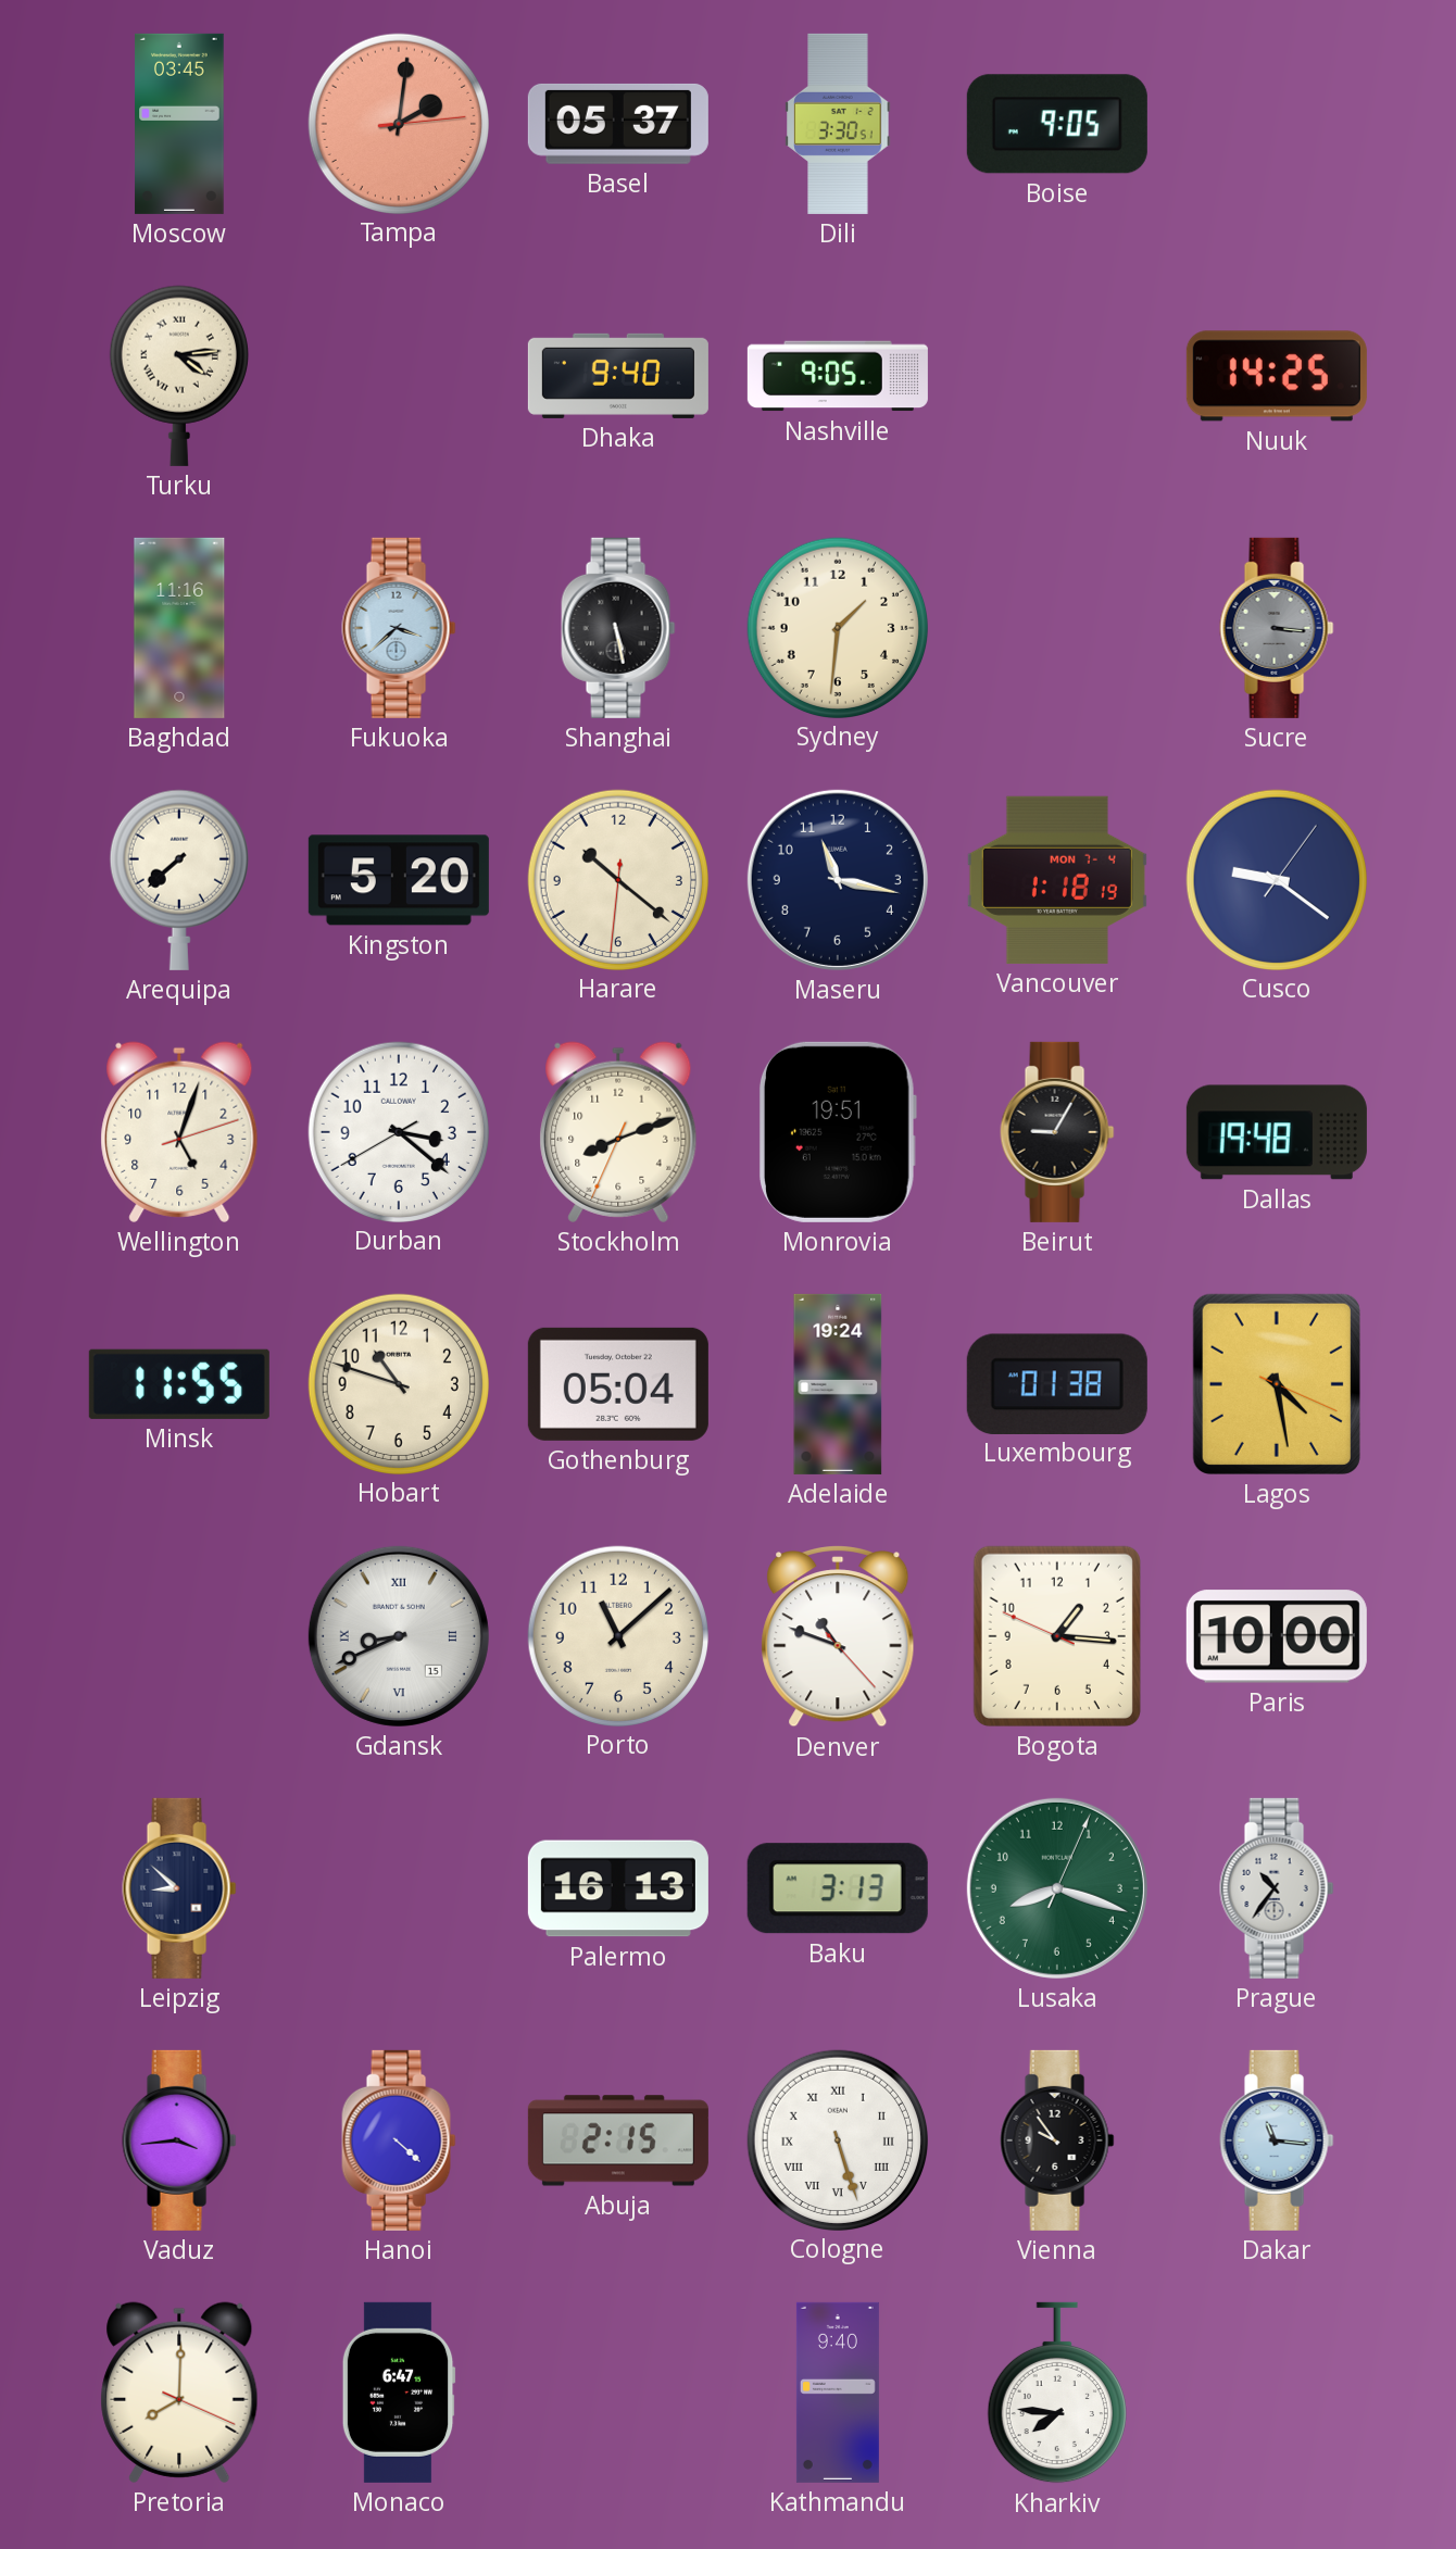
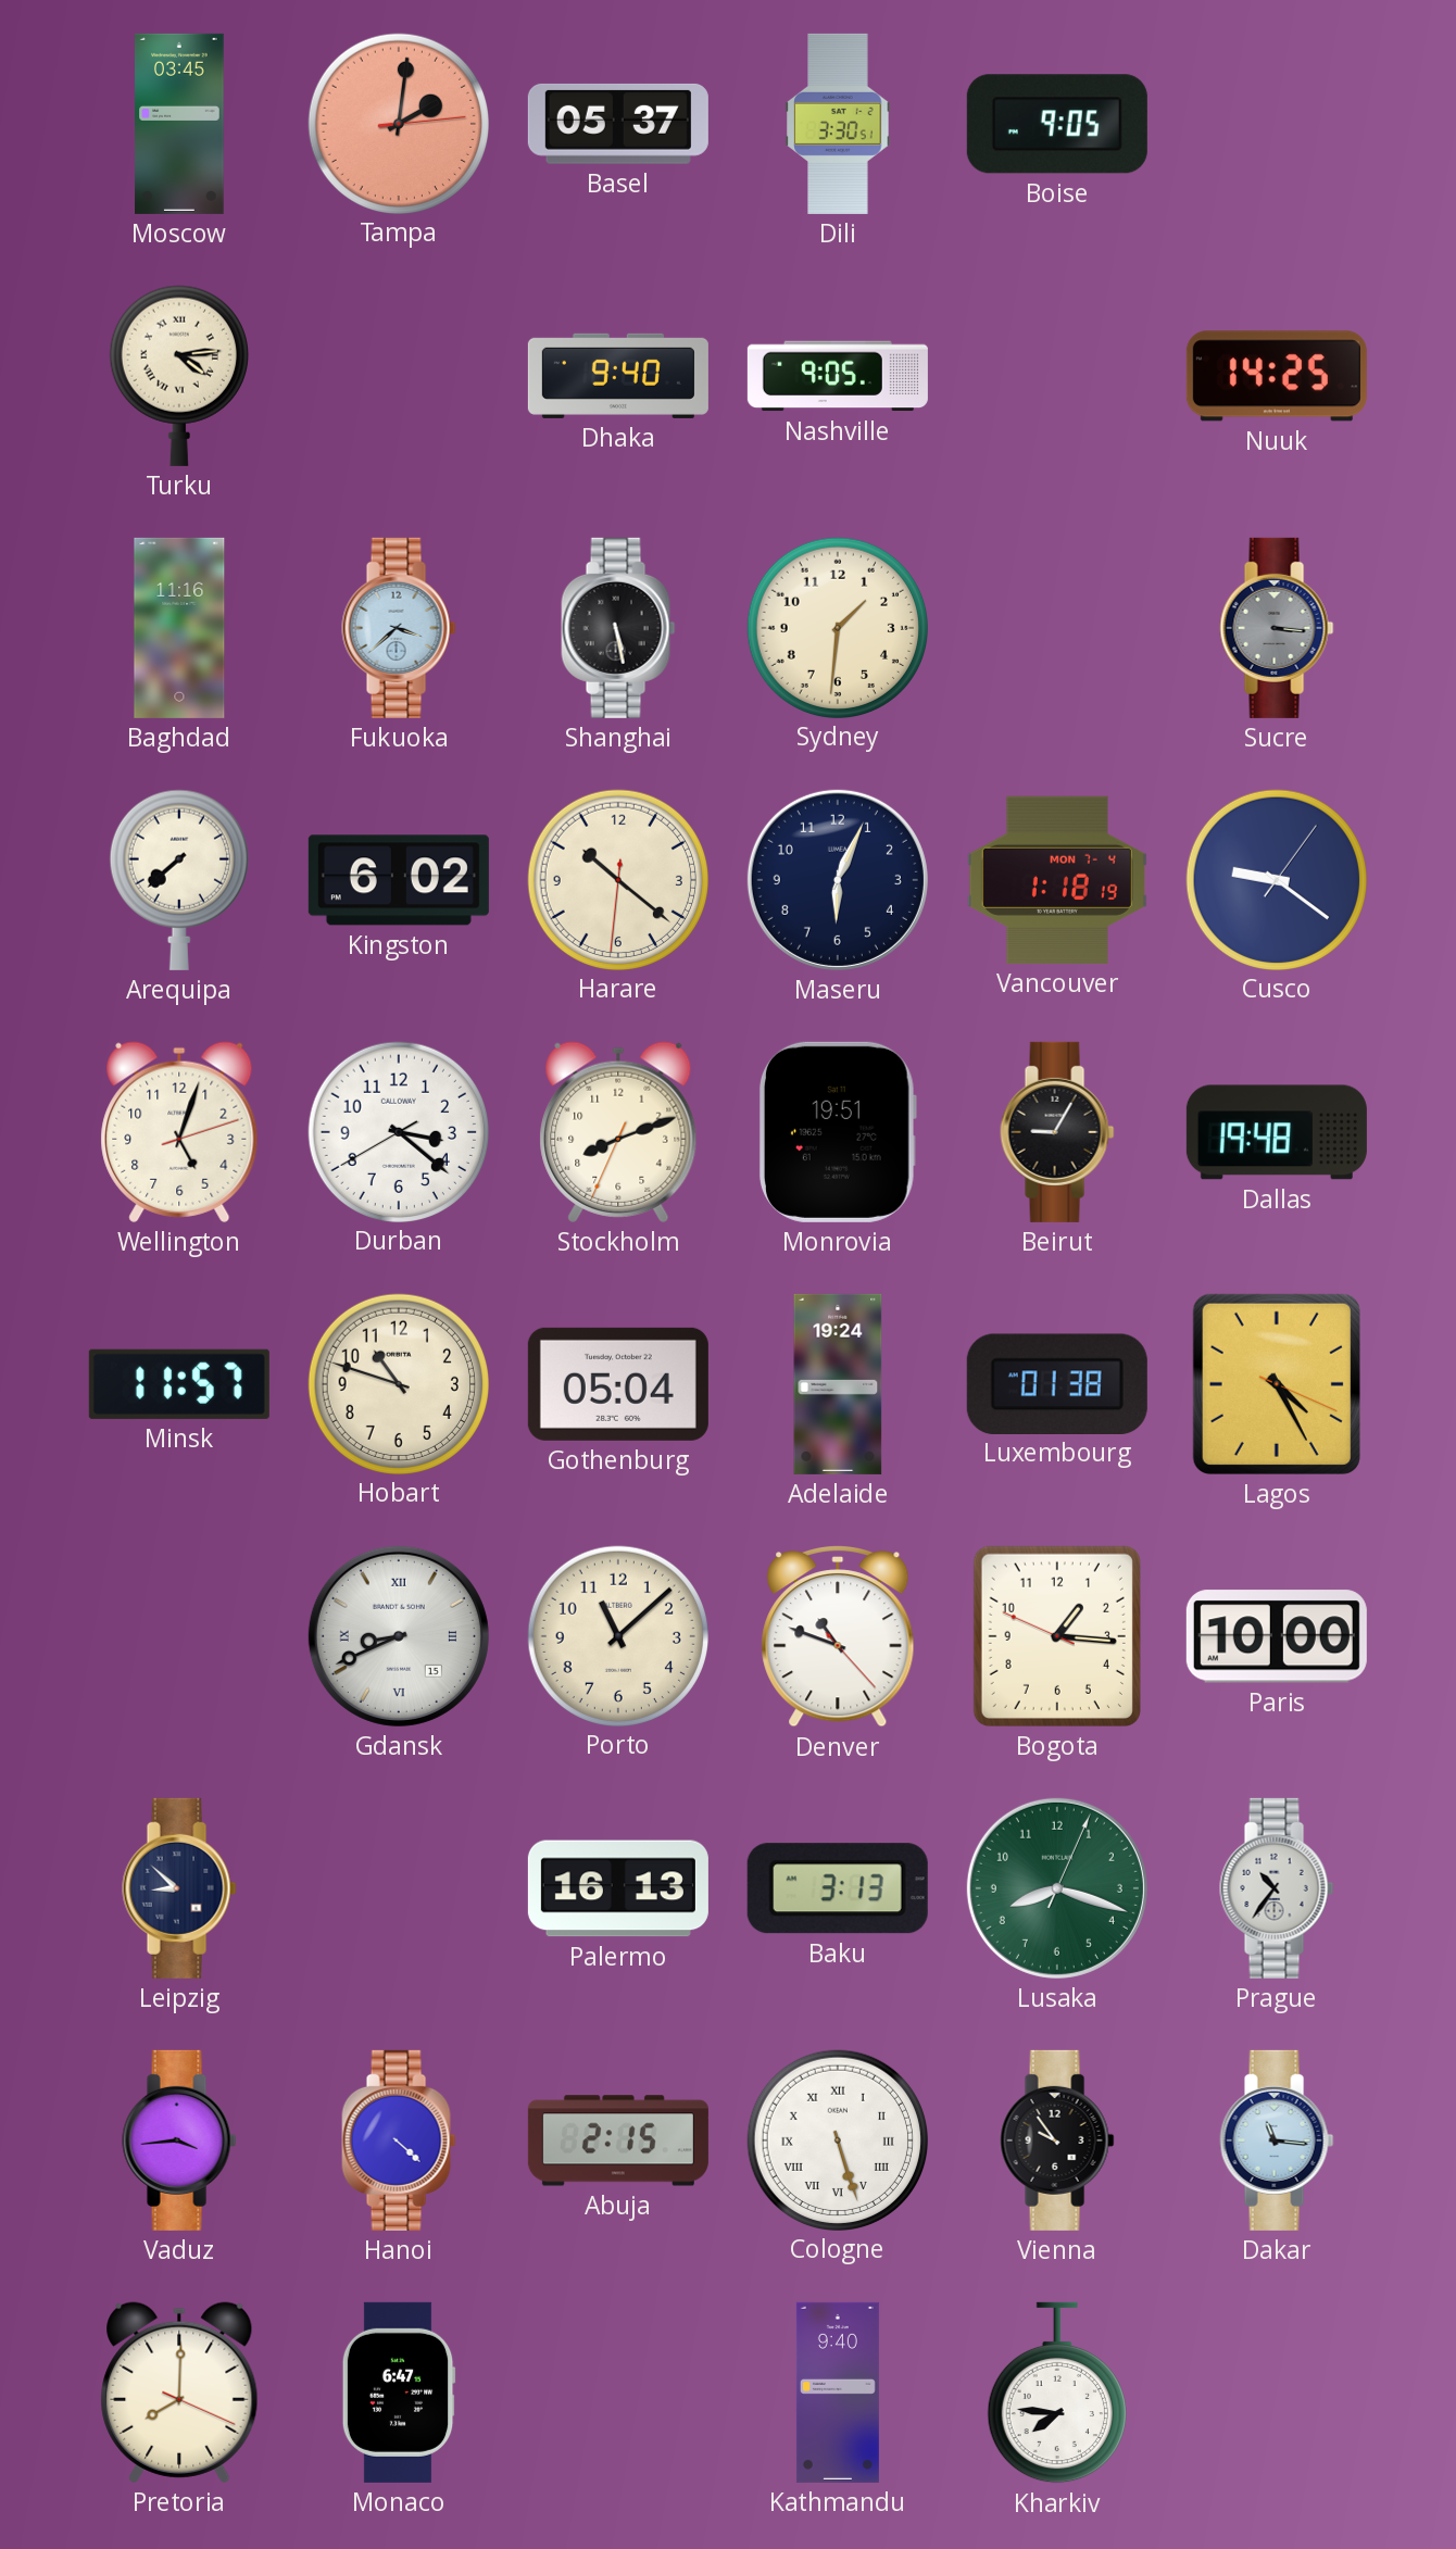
Kingston: 5:20 -> 6:02
Maseru: 11:17 -> 6:04
Minsk: 11:55 -> 11:57
Lagos: 4:28 -> 4:25
